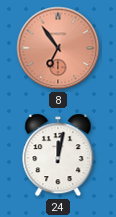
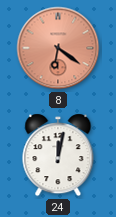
8: 6:54 -> 6:21
